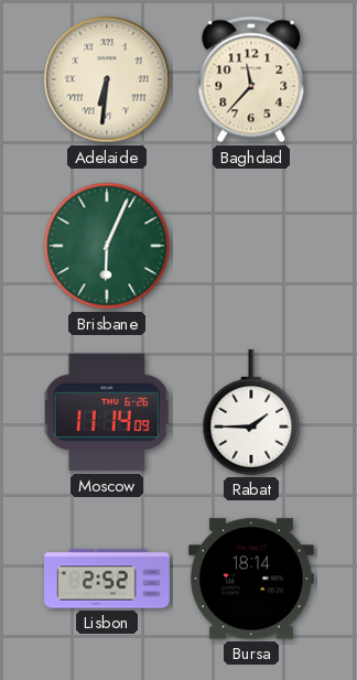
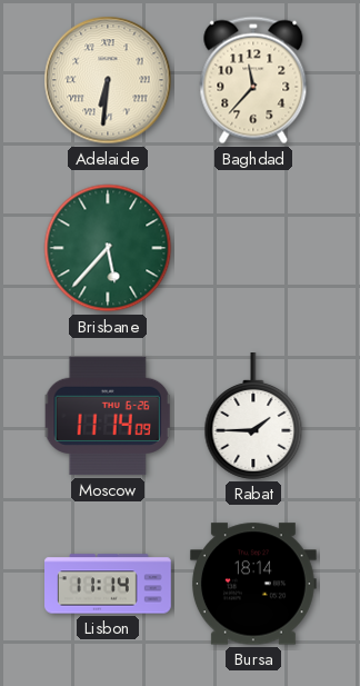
Brisbane: 6:04 -> 5:37
Lisbon: 2:52 -> 11:14
